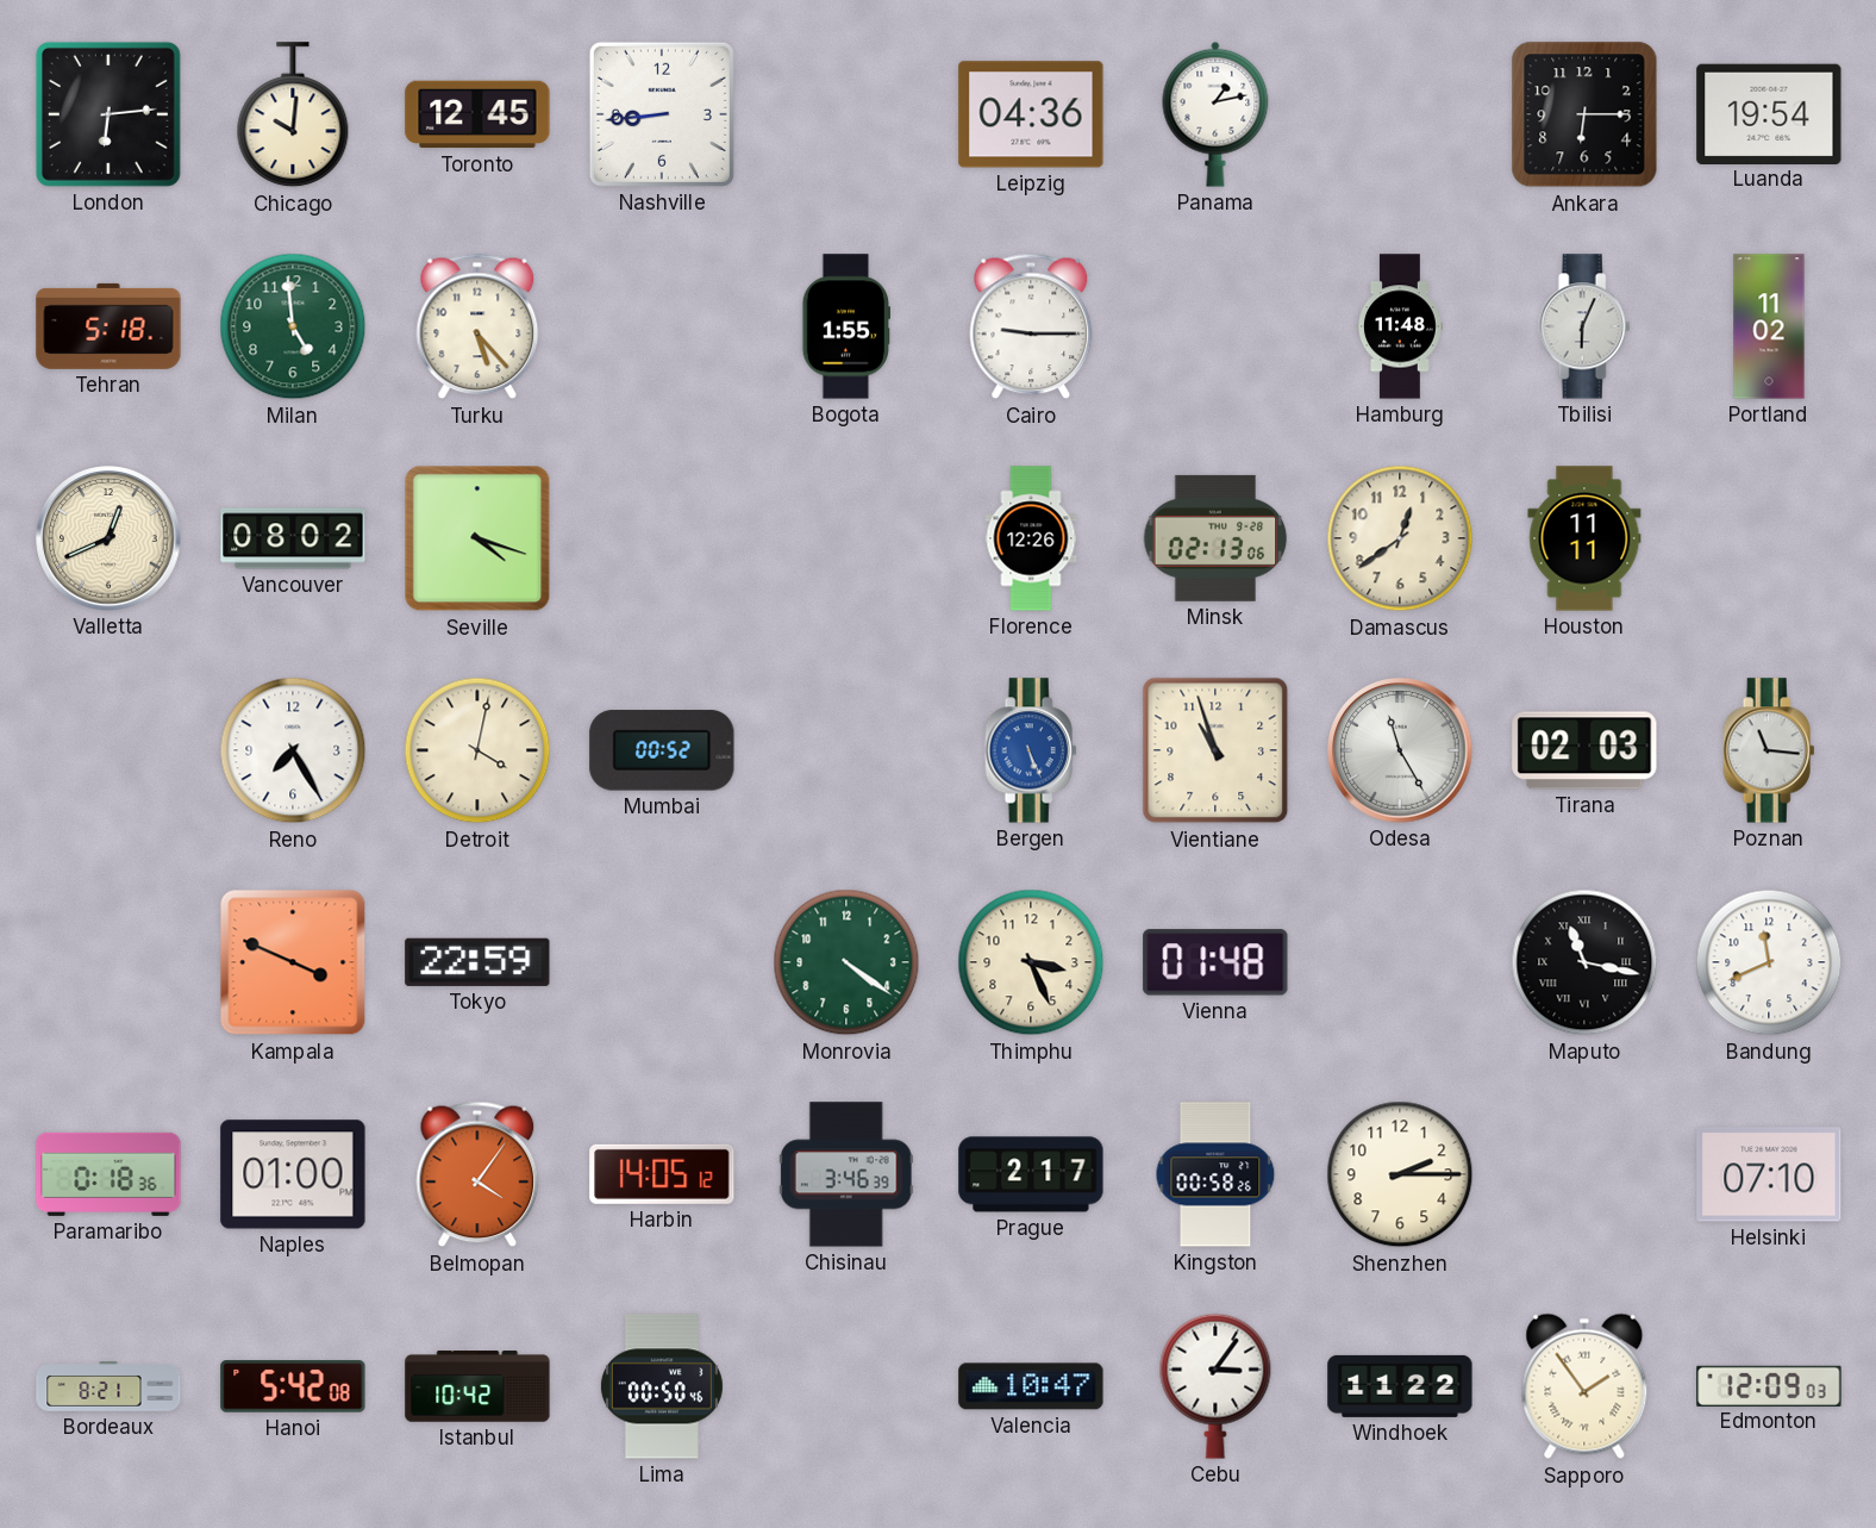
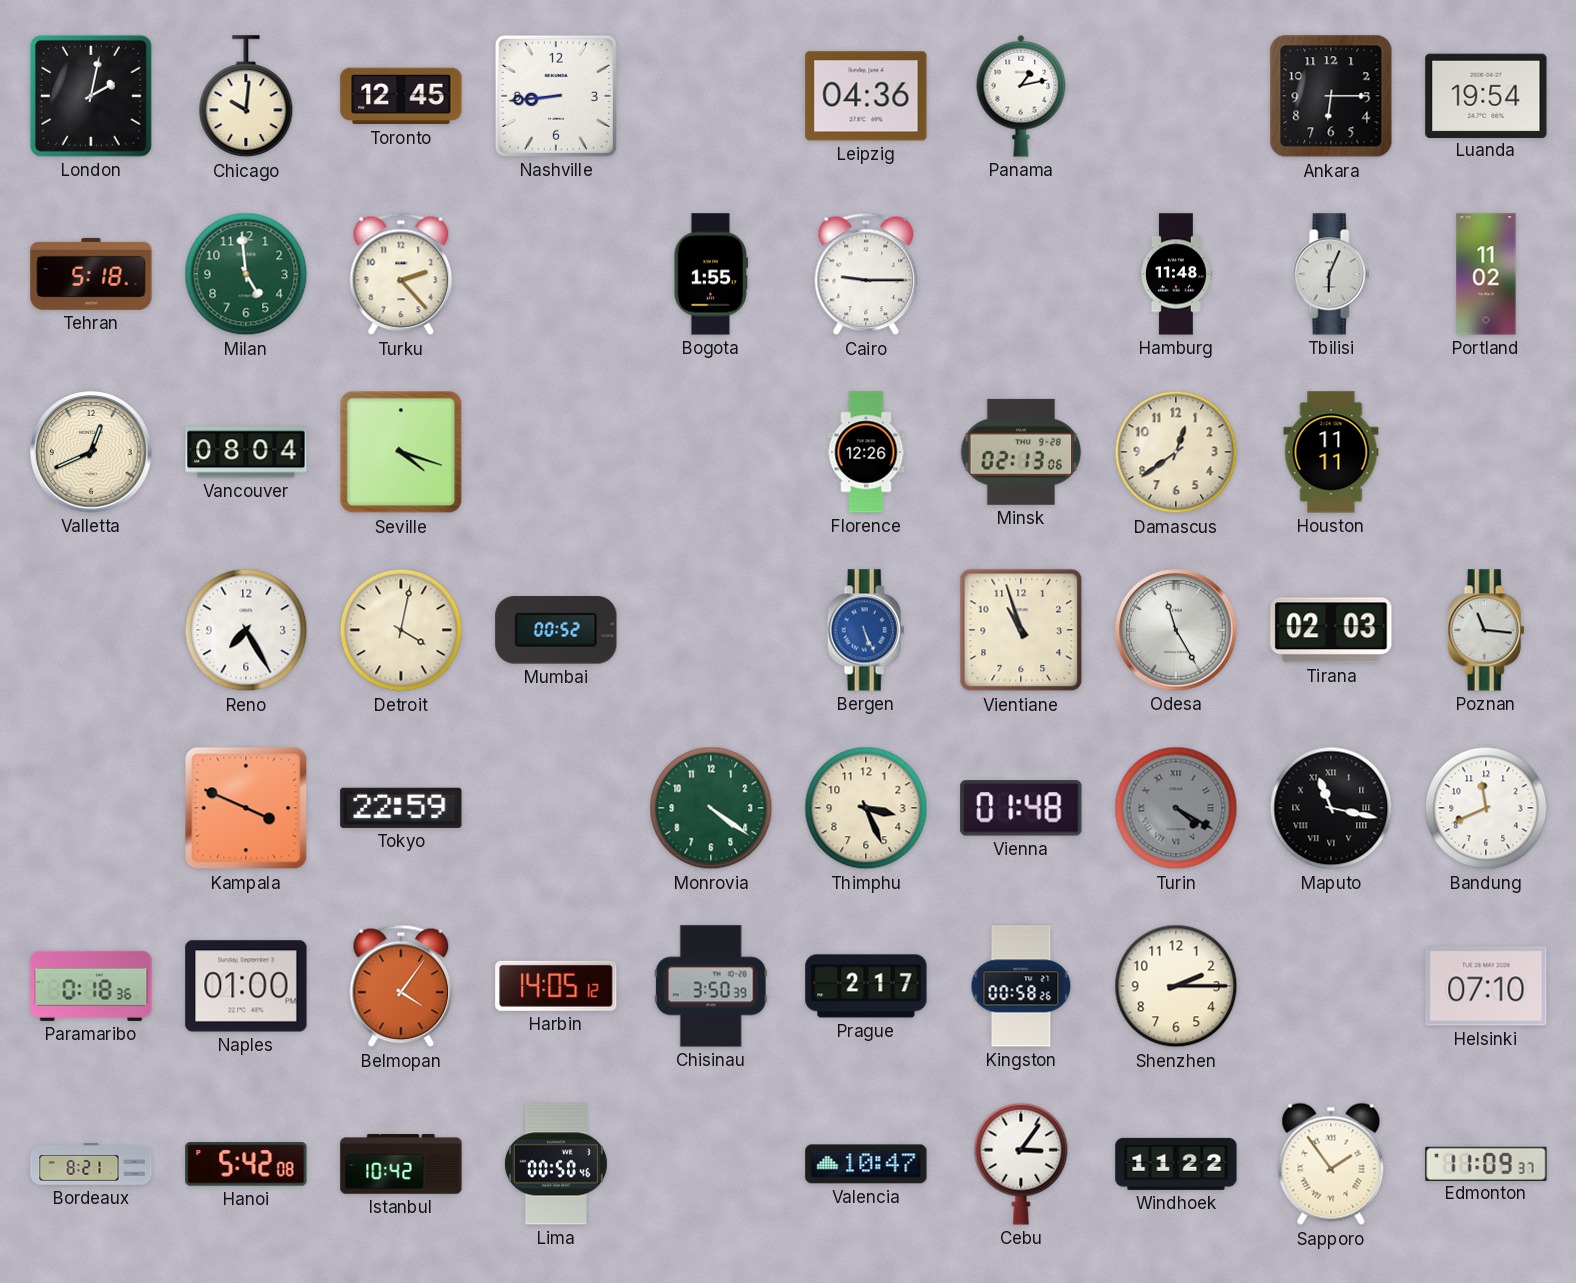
London: 6:14 -> 2:02
Turku: 5:23 -> 2:23
Vancouver: 08:02 -> 08:04
Turin: none -> 4:20
Chisinau: 3:46 -> 3:50
Edmonton: 12:09 -> 11:09
